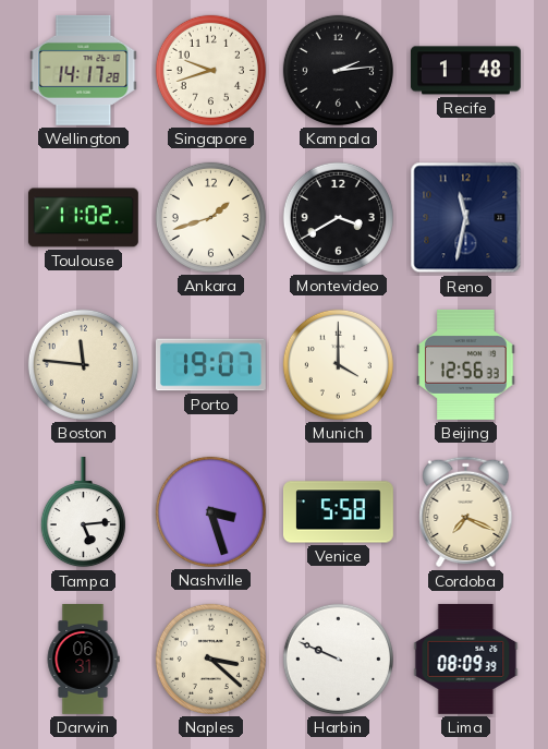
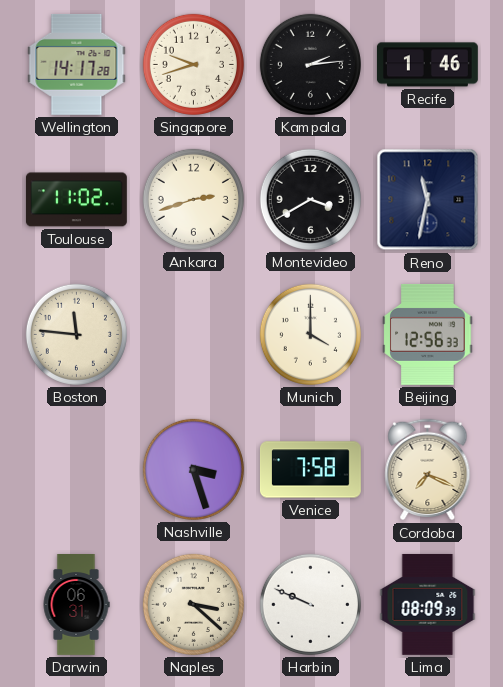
Recife: 1:48 -> 1:46
Ankara: 1:42 -> 2:42
Porto: 19:07 -> none
Tampa: 5:14 -> none
Venice: 5:58 -> 7:58
